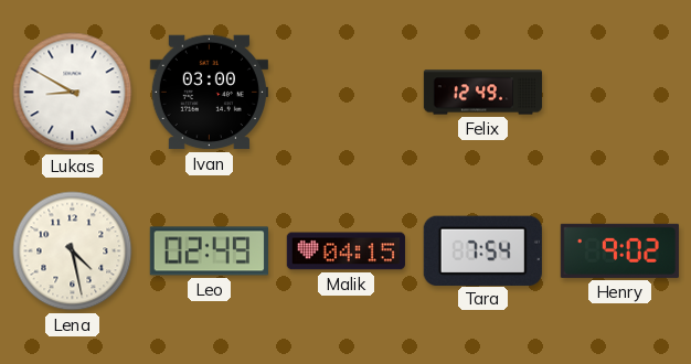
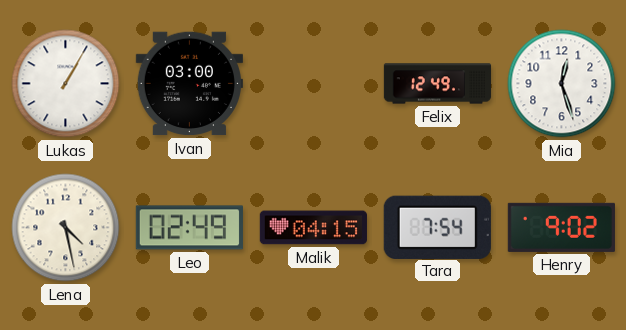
Lukas: 8:50 -> 1:05
Mia: none -> 12:27
